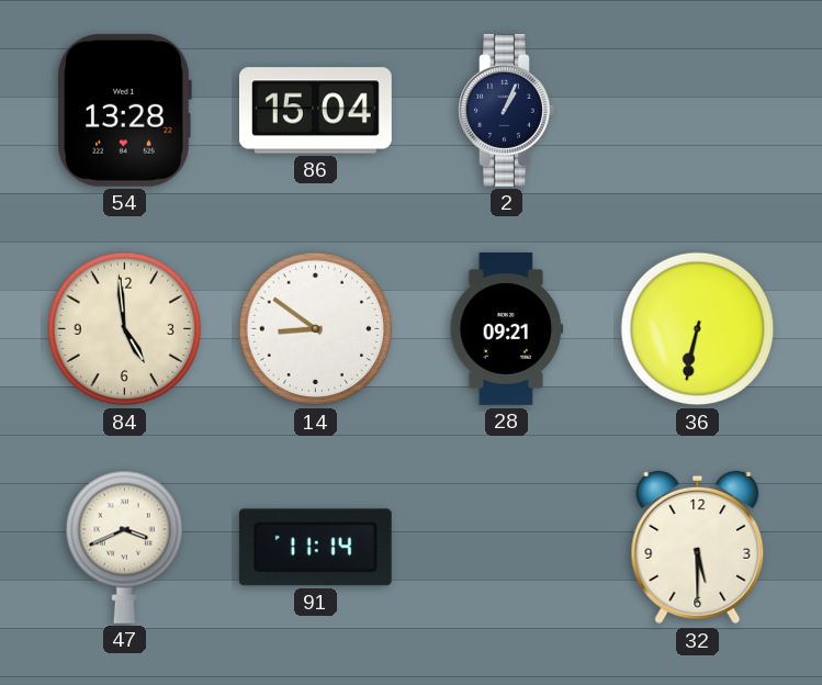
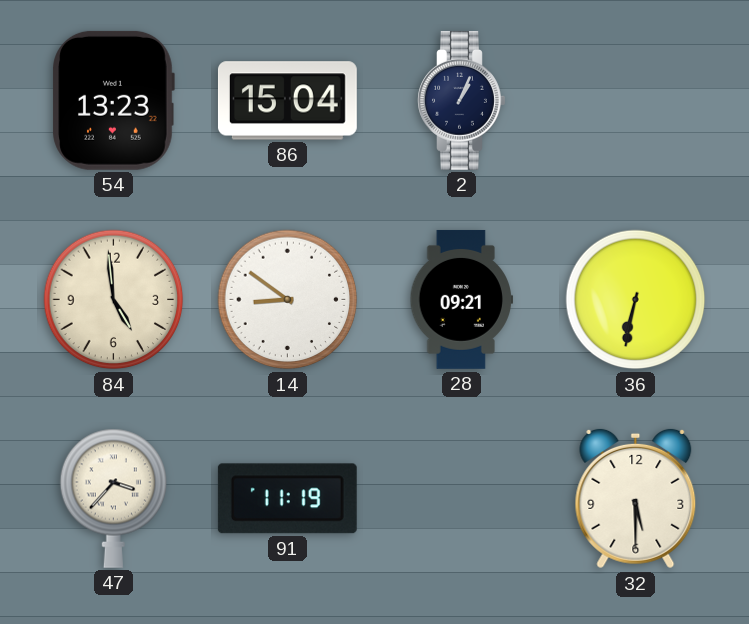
54: 13:28 -> 13:23
47: 3:41 -> 3:37
91: 11:14 -> 11:19
